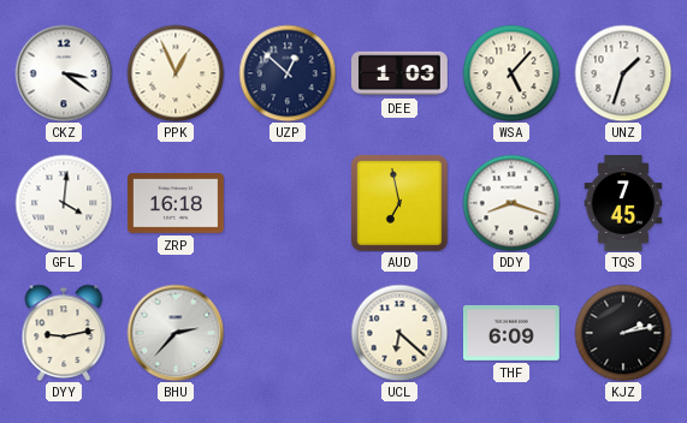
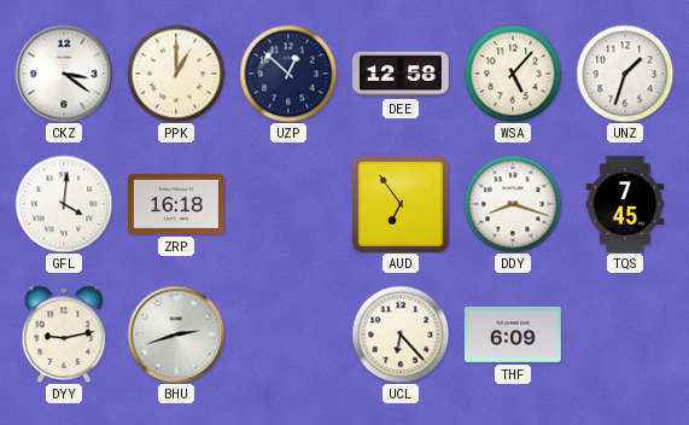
PPK: 12:56 -> 1:00
DEE: 1:03 -> 12:58
AUD: 6:58 -> 6:54
BHU: 2:37 -> 2:42
UCL: 6:22 -> 6:23
KJZ: 2:13 -> none
